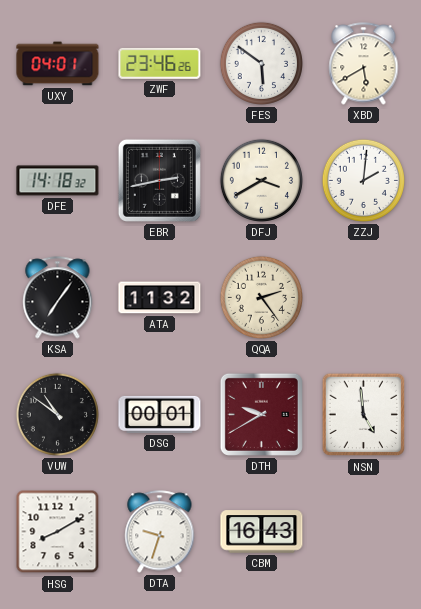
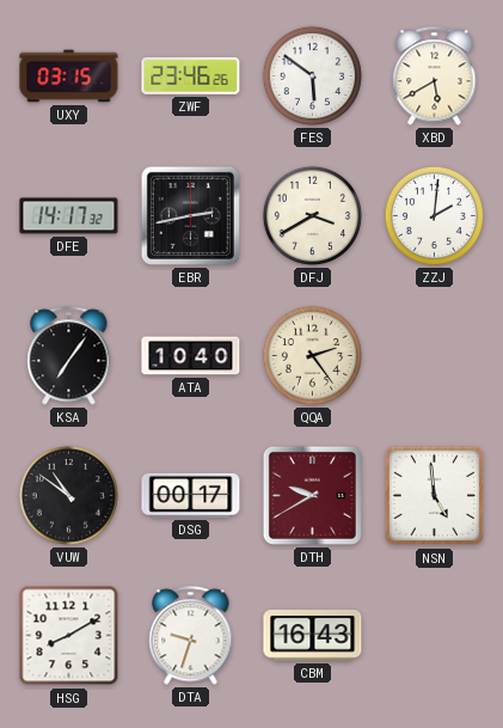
UXY: 04:01 -> 03:15
DFE: 14:18 -> 14:17
ATA: 11:32 -> 10:40
DSG: 00:01 -> 00:17
